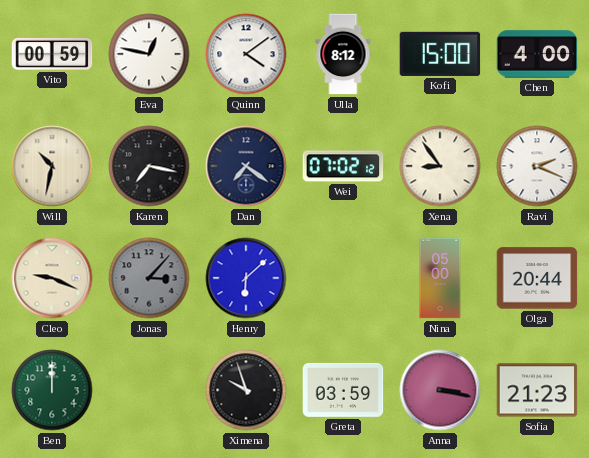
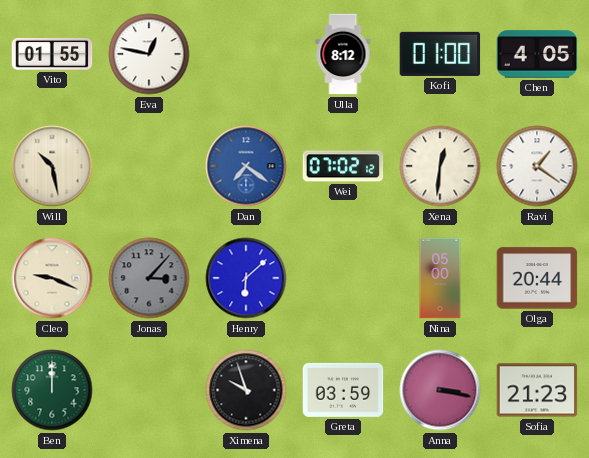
Vito: 00:59 -> 01:55
Quinn: 4:09 -> none
Kofi: 15:00 -> 01:00
Chen: 4:00 -> 4:05
Will: 10:32 -> 10:28
Karen: 7:17 -> none
Dan dial: navy -> blue
Xena: 8:54 -> 12:31
Ravi: 2:19 -> 1:21
